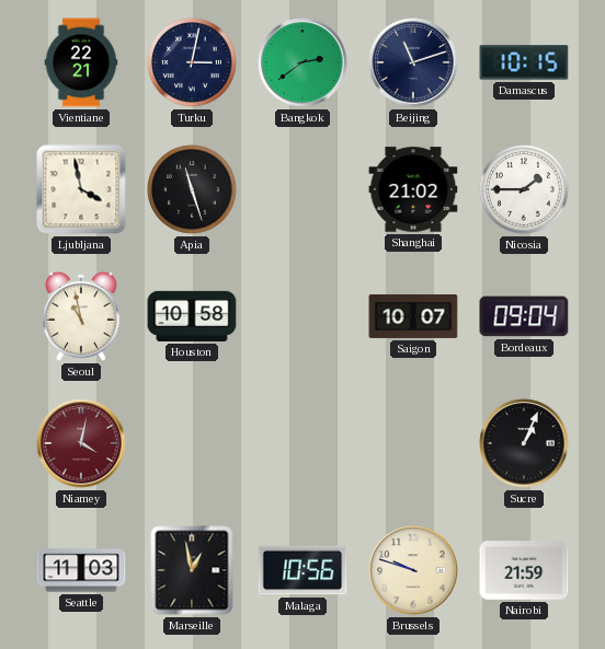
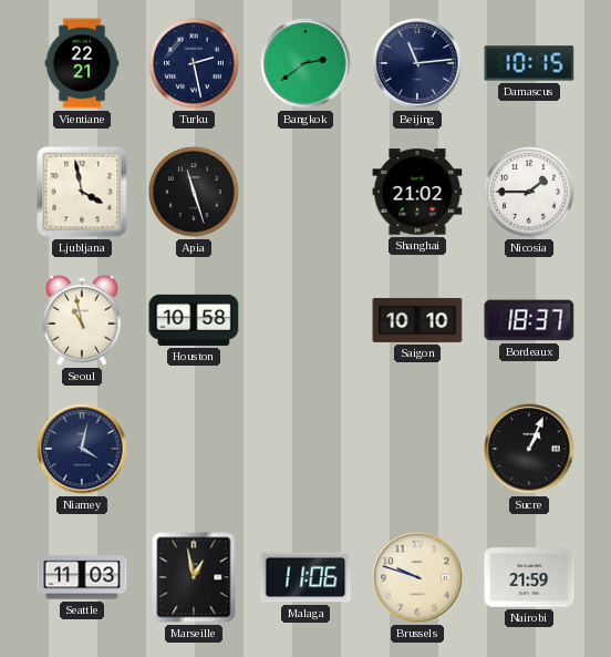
Turku: 3:02 -> 2:28
Beijing: 11:12 -> 11:14
Saigon: 10:07 -> 10:10
Bordeaux: 09:04 -> 18:37
Niamey dial: burgundy -> navy
Malaga: 10:56 -> 11:06
